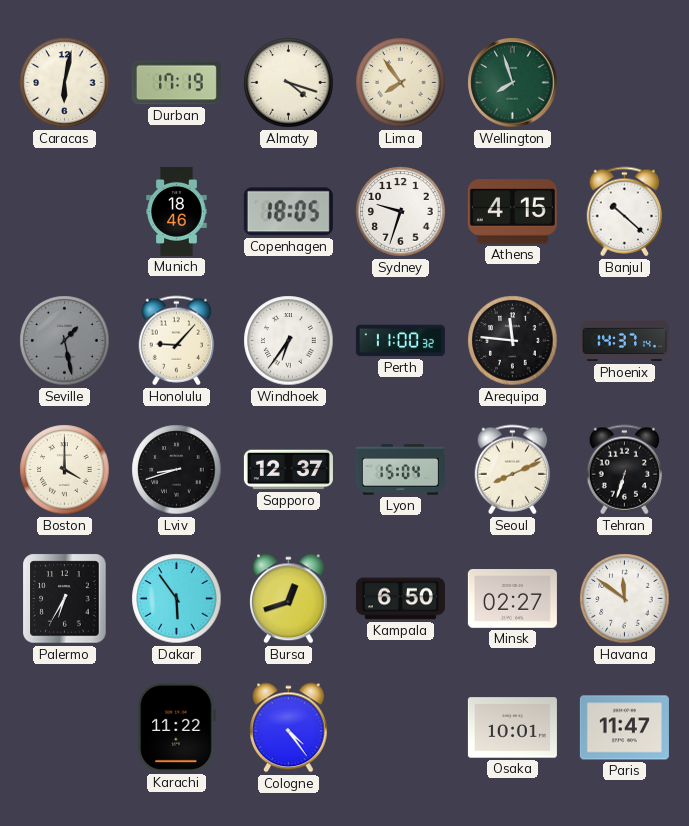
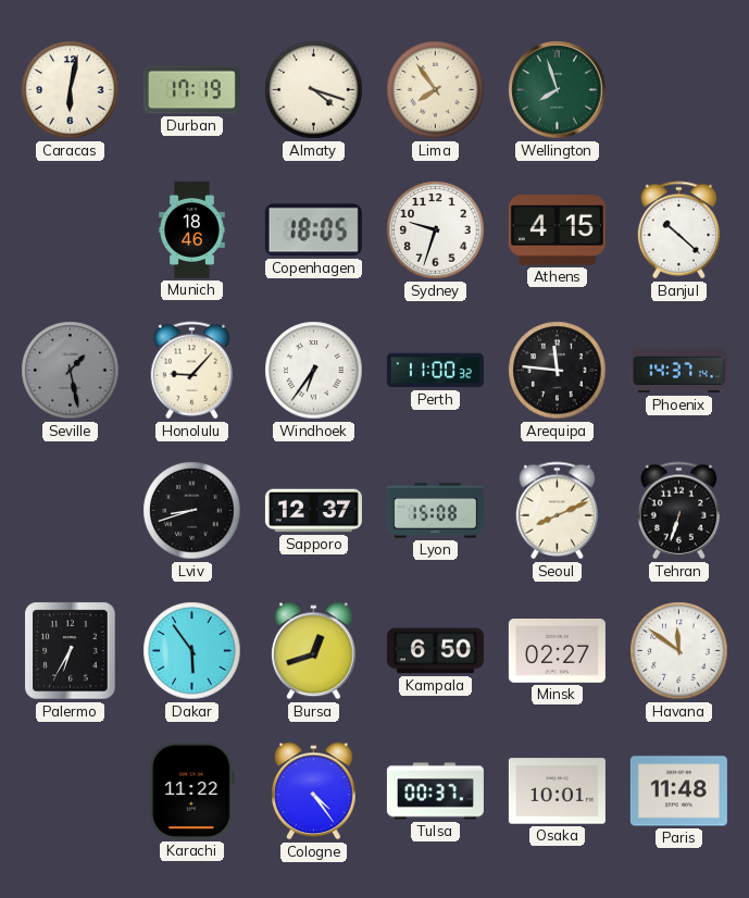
Boston: 4:00 -> none
Lyon: 15:04 -> 15:08
Tulsa: none -> 00:37
Paris: 11:47 -> 11:48
